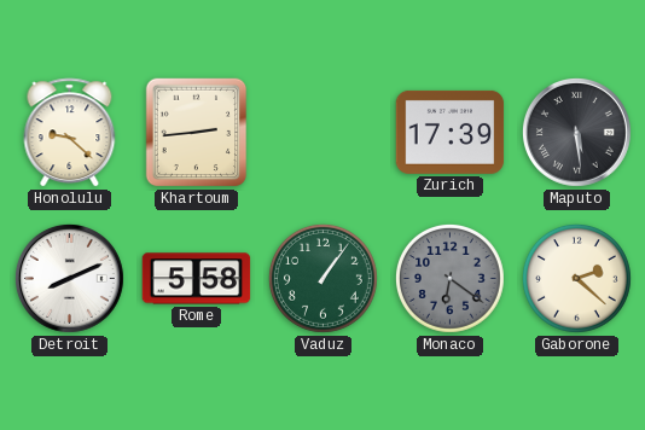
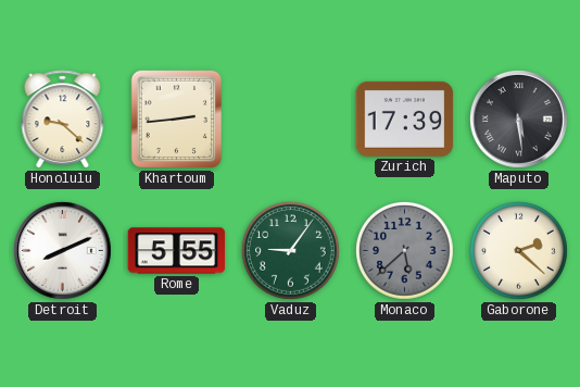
Rome: 5:58 -> 5:55
Vaduz: 1:06 -> 9:06
Monaco: 6:21 -> 5:38
